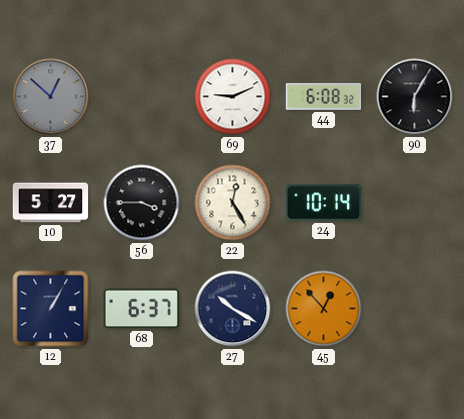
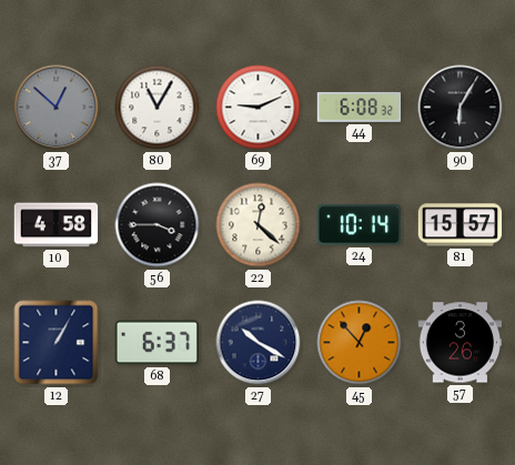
80: none -> 11:05
10: 5:27 -> 4:58
22: 12:25 -> 12:22
81: none -> 15:57
57: none -> 3:26
